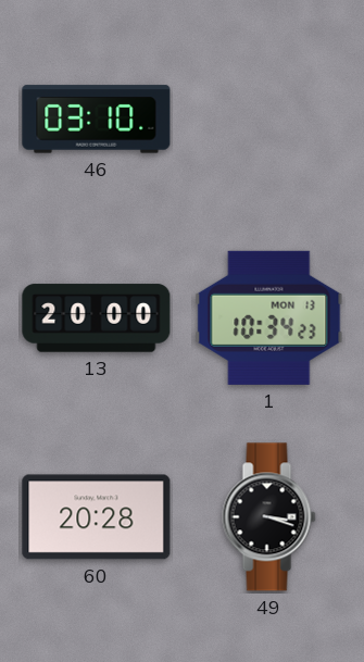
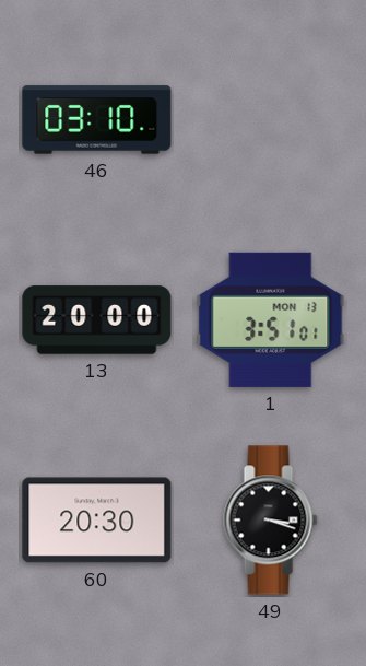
1: 10:34 -> 3:51
60: 20:28 -> 20:30
